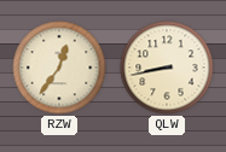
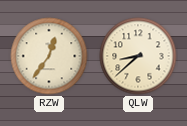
QLW: 8:43 -> 8:38
